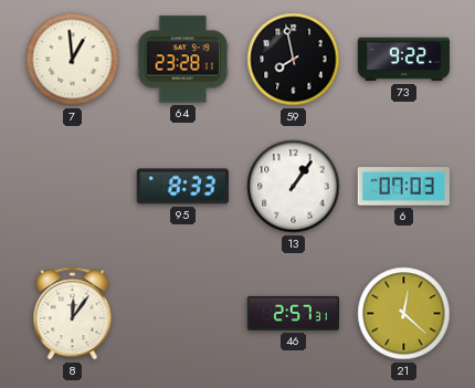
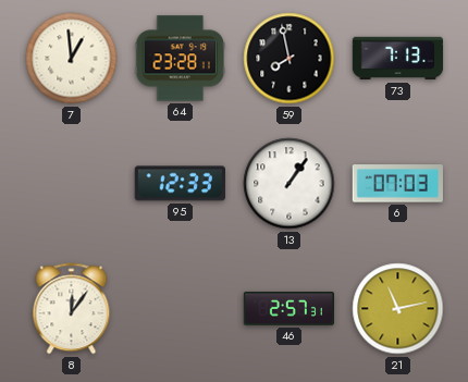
73: 9:22 -> 7:13
95: 8:33 -> 12:33
21: 12:22 -> 11:13
